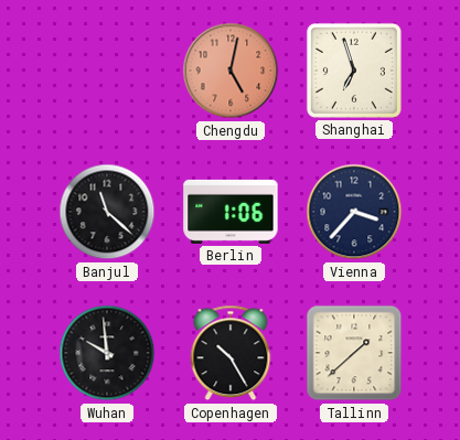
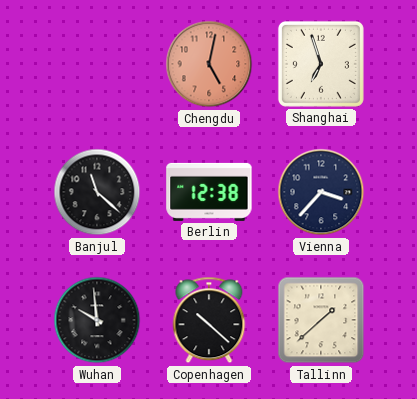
Berlin: 1:06 -> 12:38
Copenhagen: 10:25 -> 10:22
